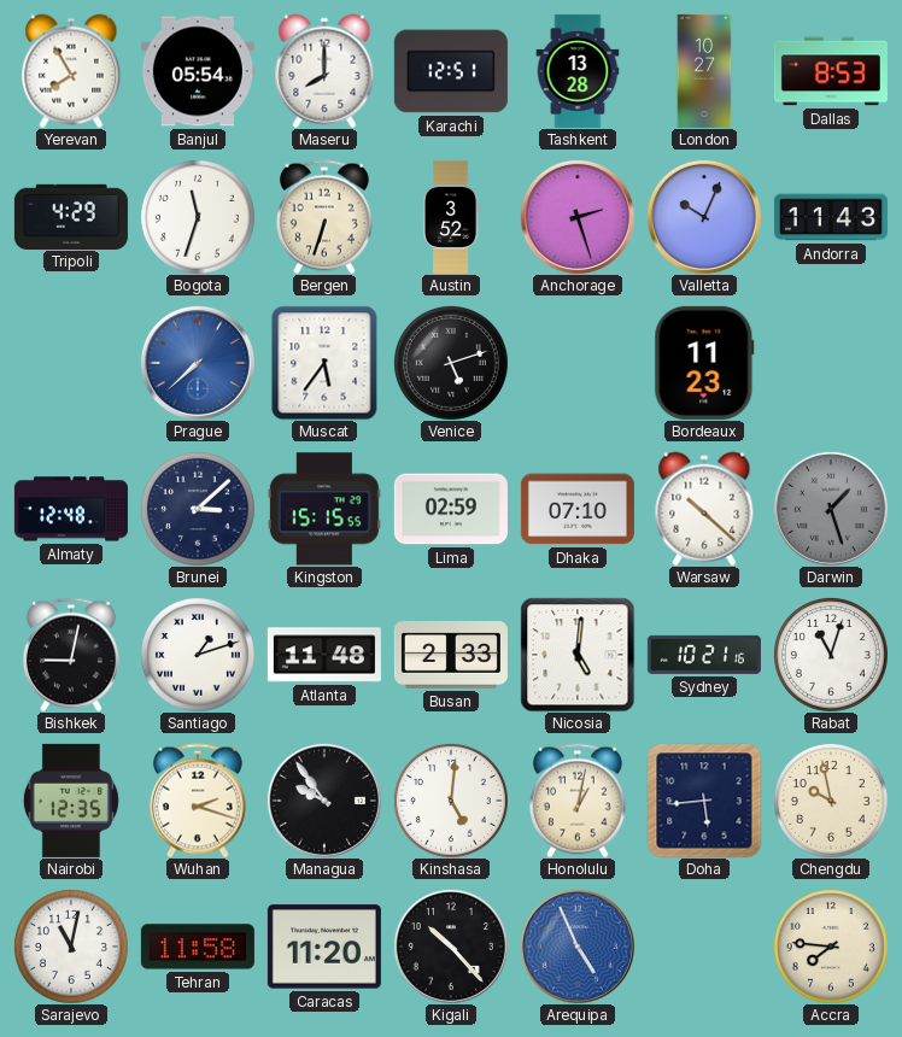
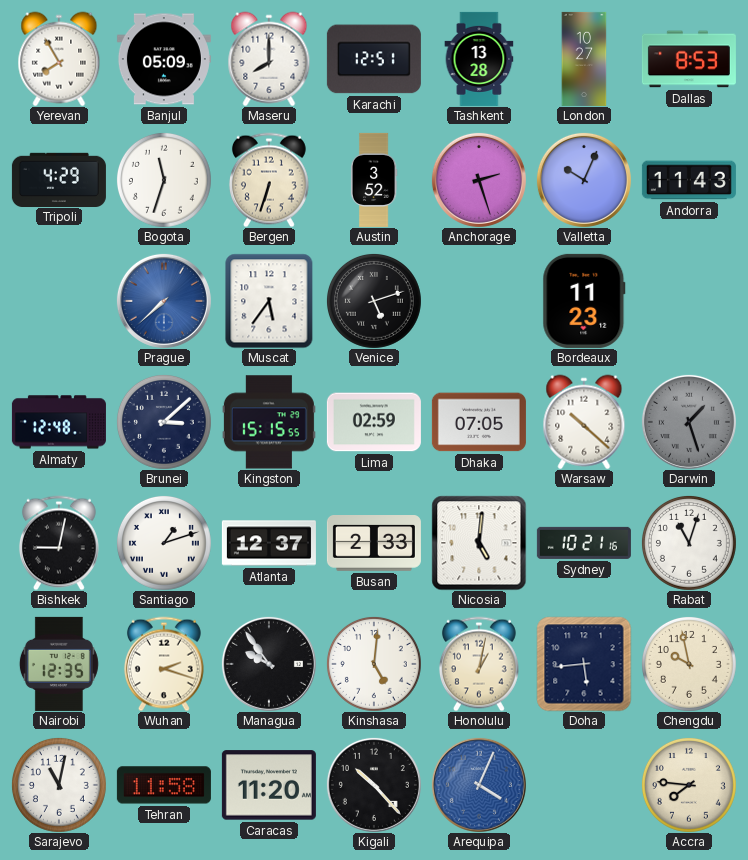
Banjul: 05:54 -> 05:09
Dhaka: 07:10 -> 07:05
Atlanta: 11:48 -> 12:37
Arequipa: 4:56 -> 4:04
